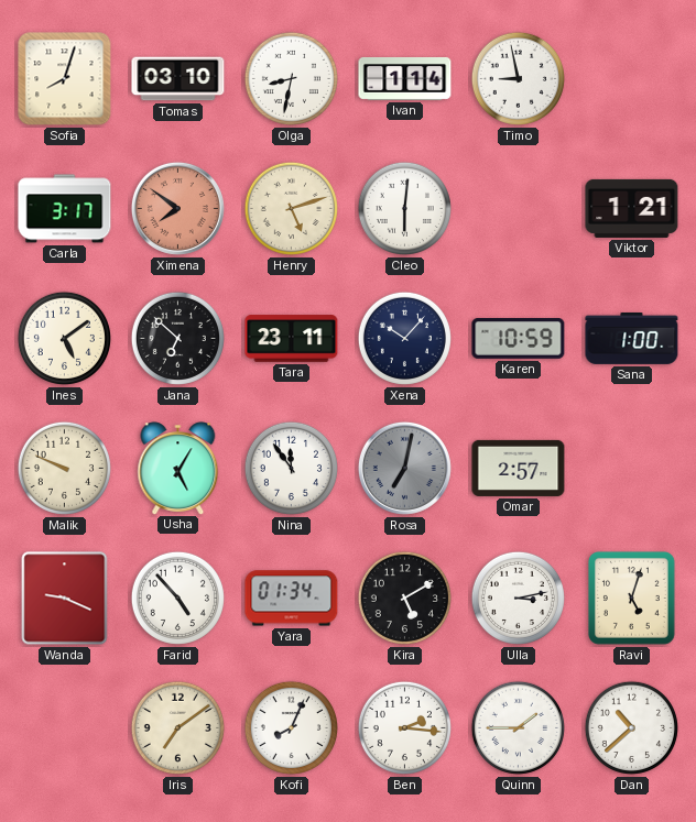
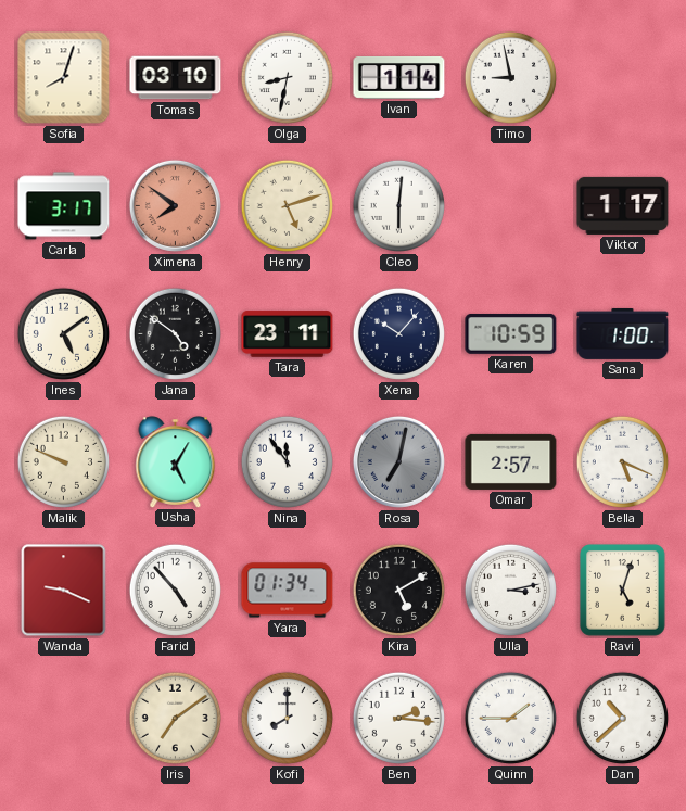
Viktor: 1:21 -> 1:17
Jana: 6:52 -> 4:51
Bella: none -> 5:19
Kofi: 8:04 -> 8:00
